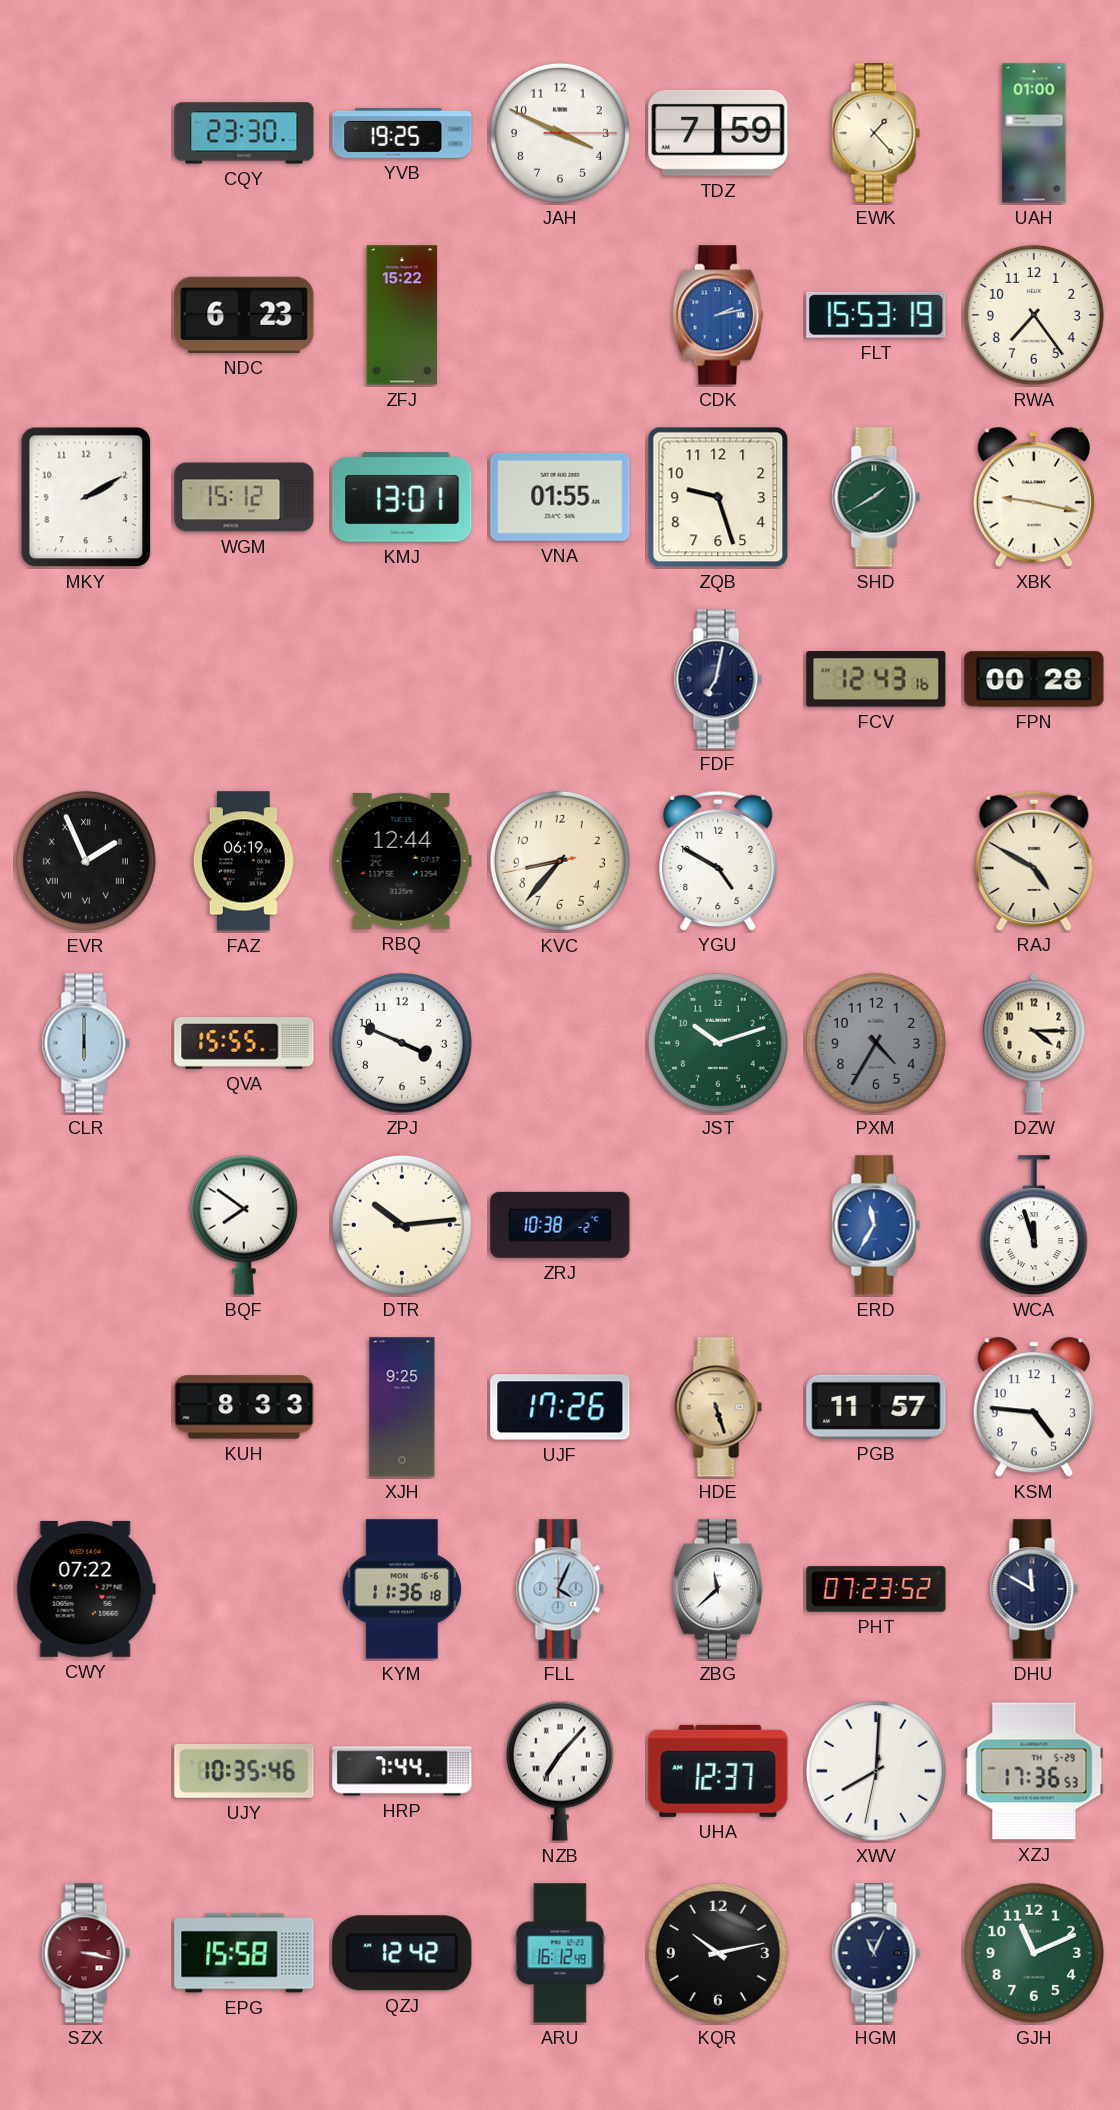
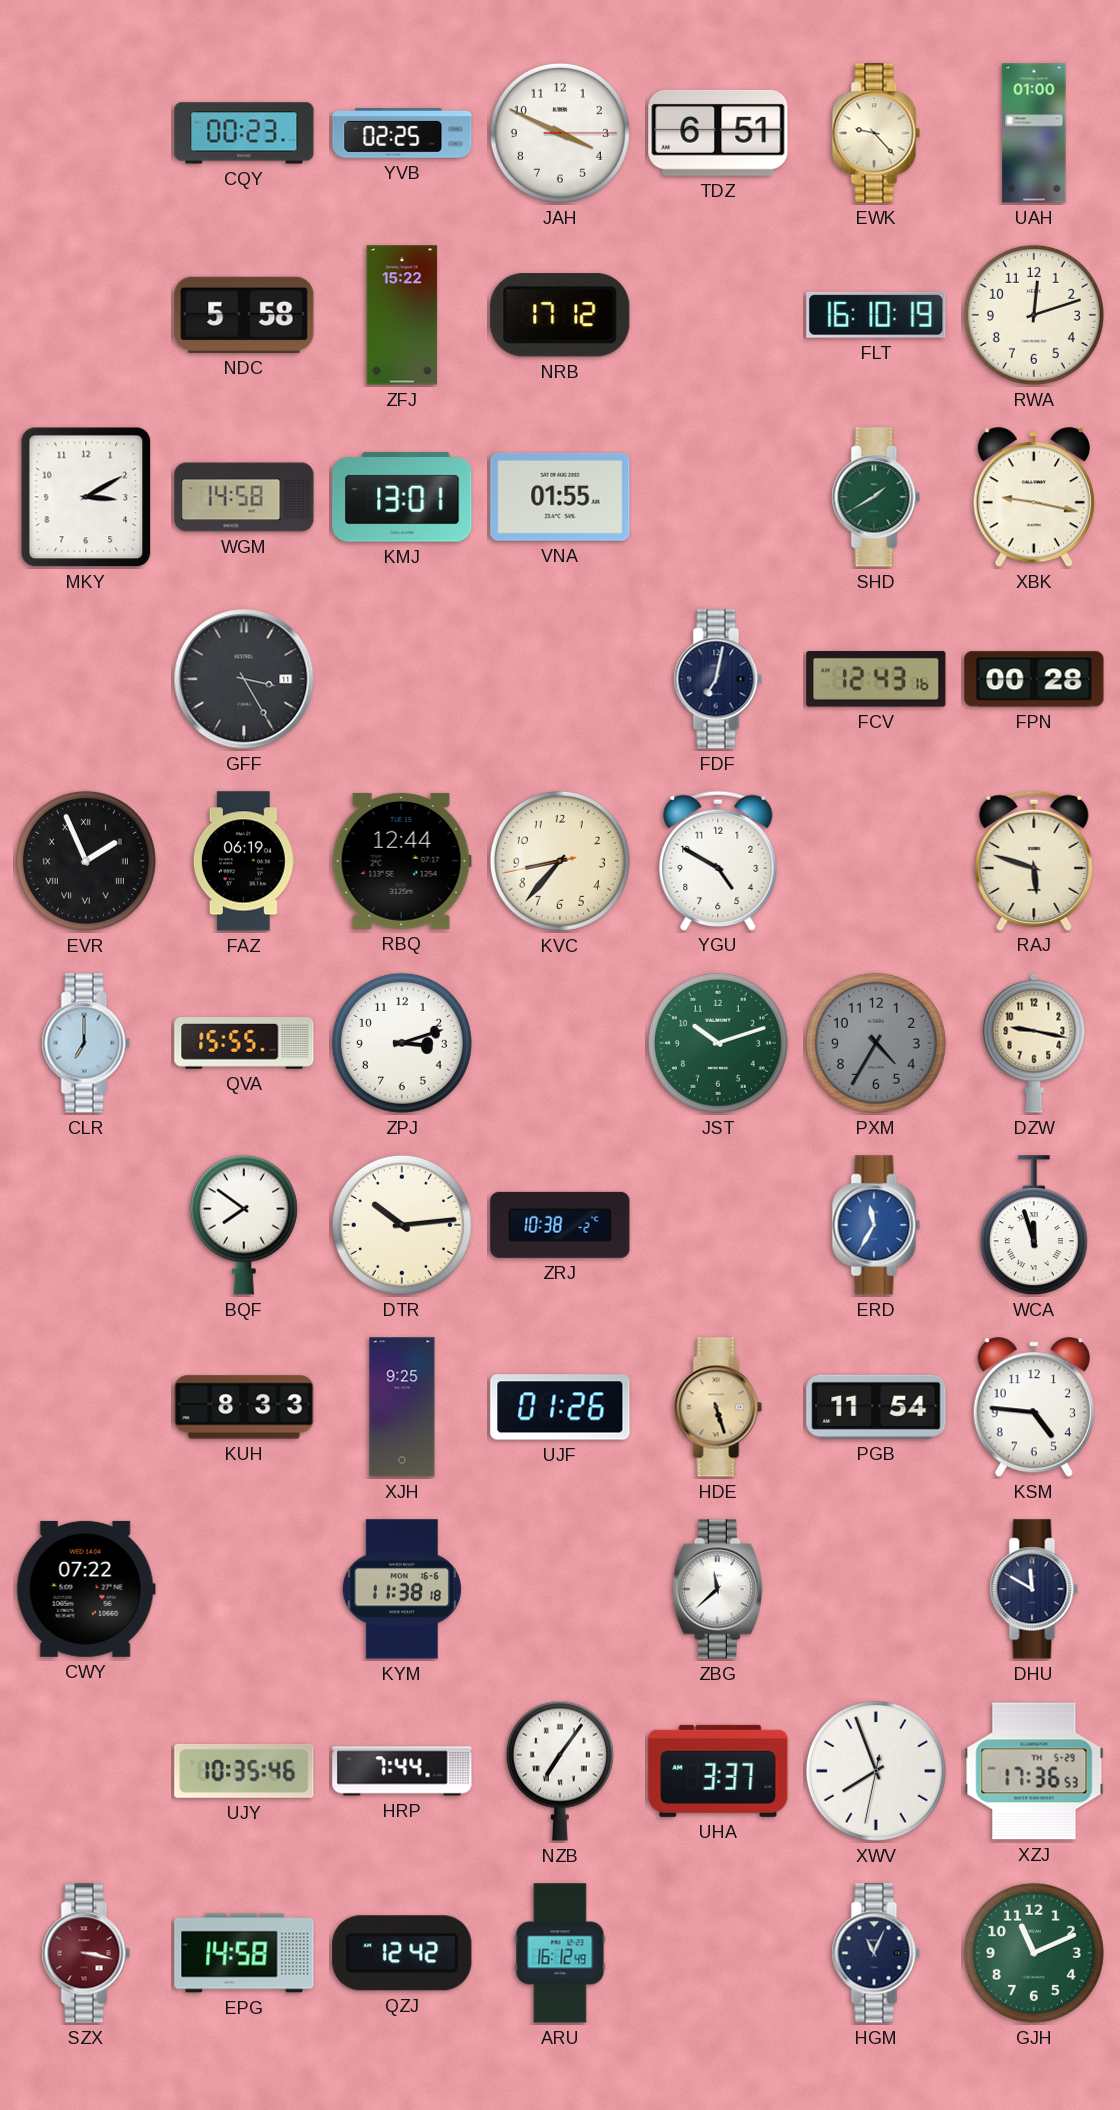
CQY: 23:30 -> 00:23
YVB: 19:25 -> 02:25
TDZ: 7:59 -> 6:51
EWK: 1:23 -> 9:23
NDC: 6:23 -> 5:58
NRB: none -> 17:12
CDK: 2:13 -> none
FLT: 15:53 -> 16:10
RWA: 7:24 -> 12:12
MKY: 2:10 -> 3:10
WGM: 15:12 -> 14:58
ZQB: 9:27 -> none
GFF: none -> 3:25
RAJ: 4:50 -> 5:48
CLR: 6:00 -> 7:00
ZPJ: 3:49 -> 3:12
DZW: 4:15 -> 9:17
UJF: 17:26 -> 01:26
PGB: 11:57 -> 11:54
KYM: 11:36 -> 11:38
FLL: 4:04 -> none
PHT: 07:23 -> none
NZB: 7:07 -> 7:06
UHA: 12:37 -> 3:37
XWV: 8:00 -> 7:56
EPG: 15:58 -> 14:58
KQR: 10:13 -> none
